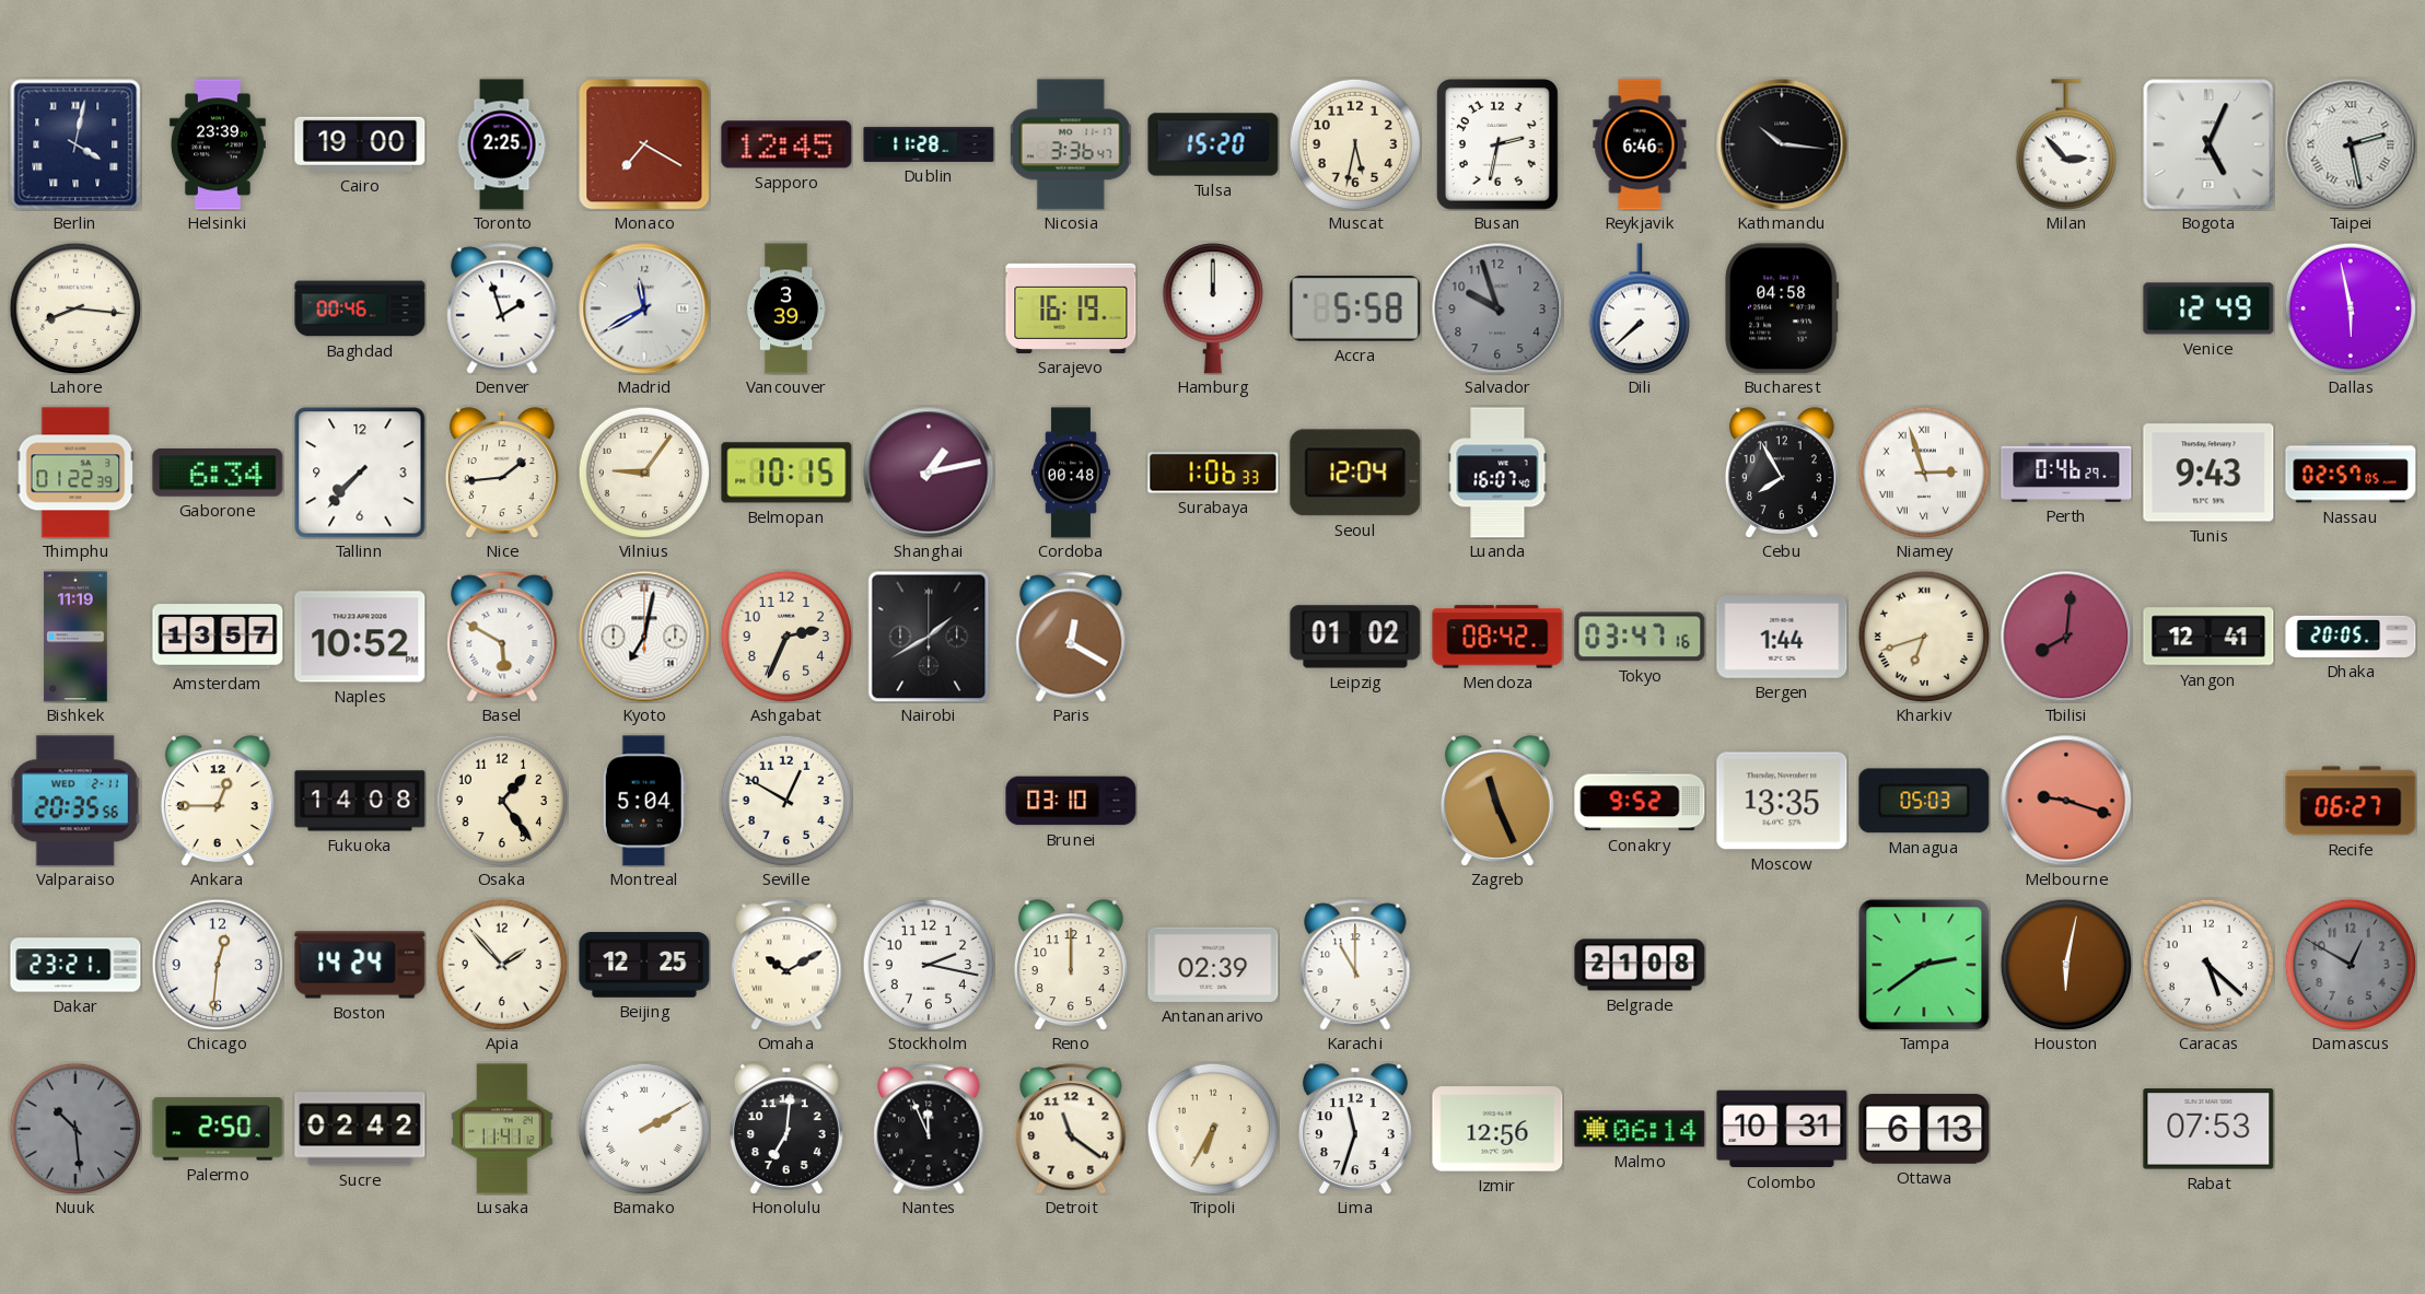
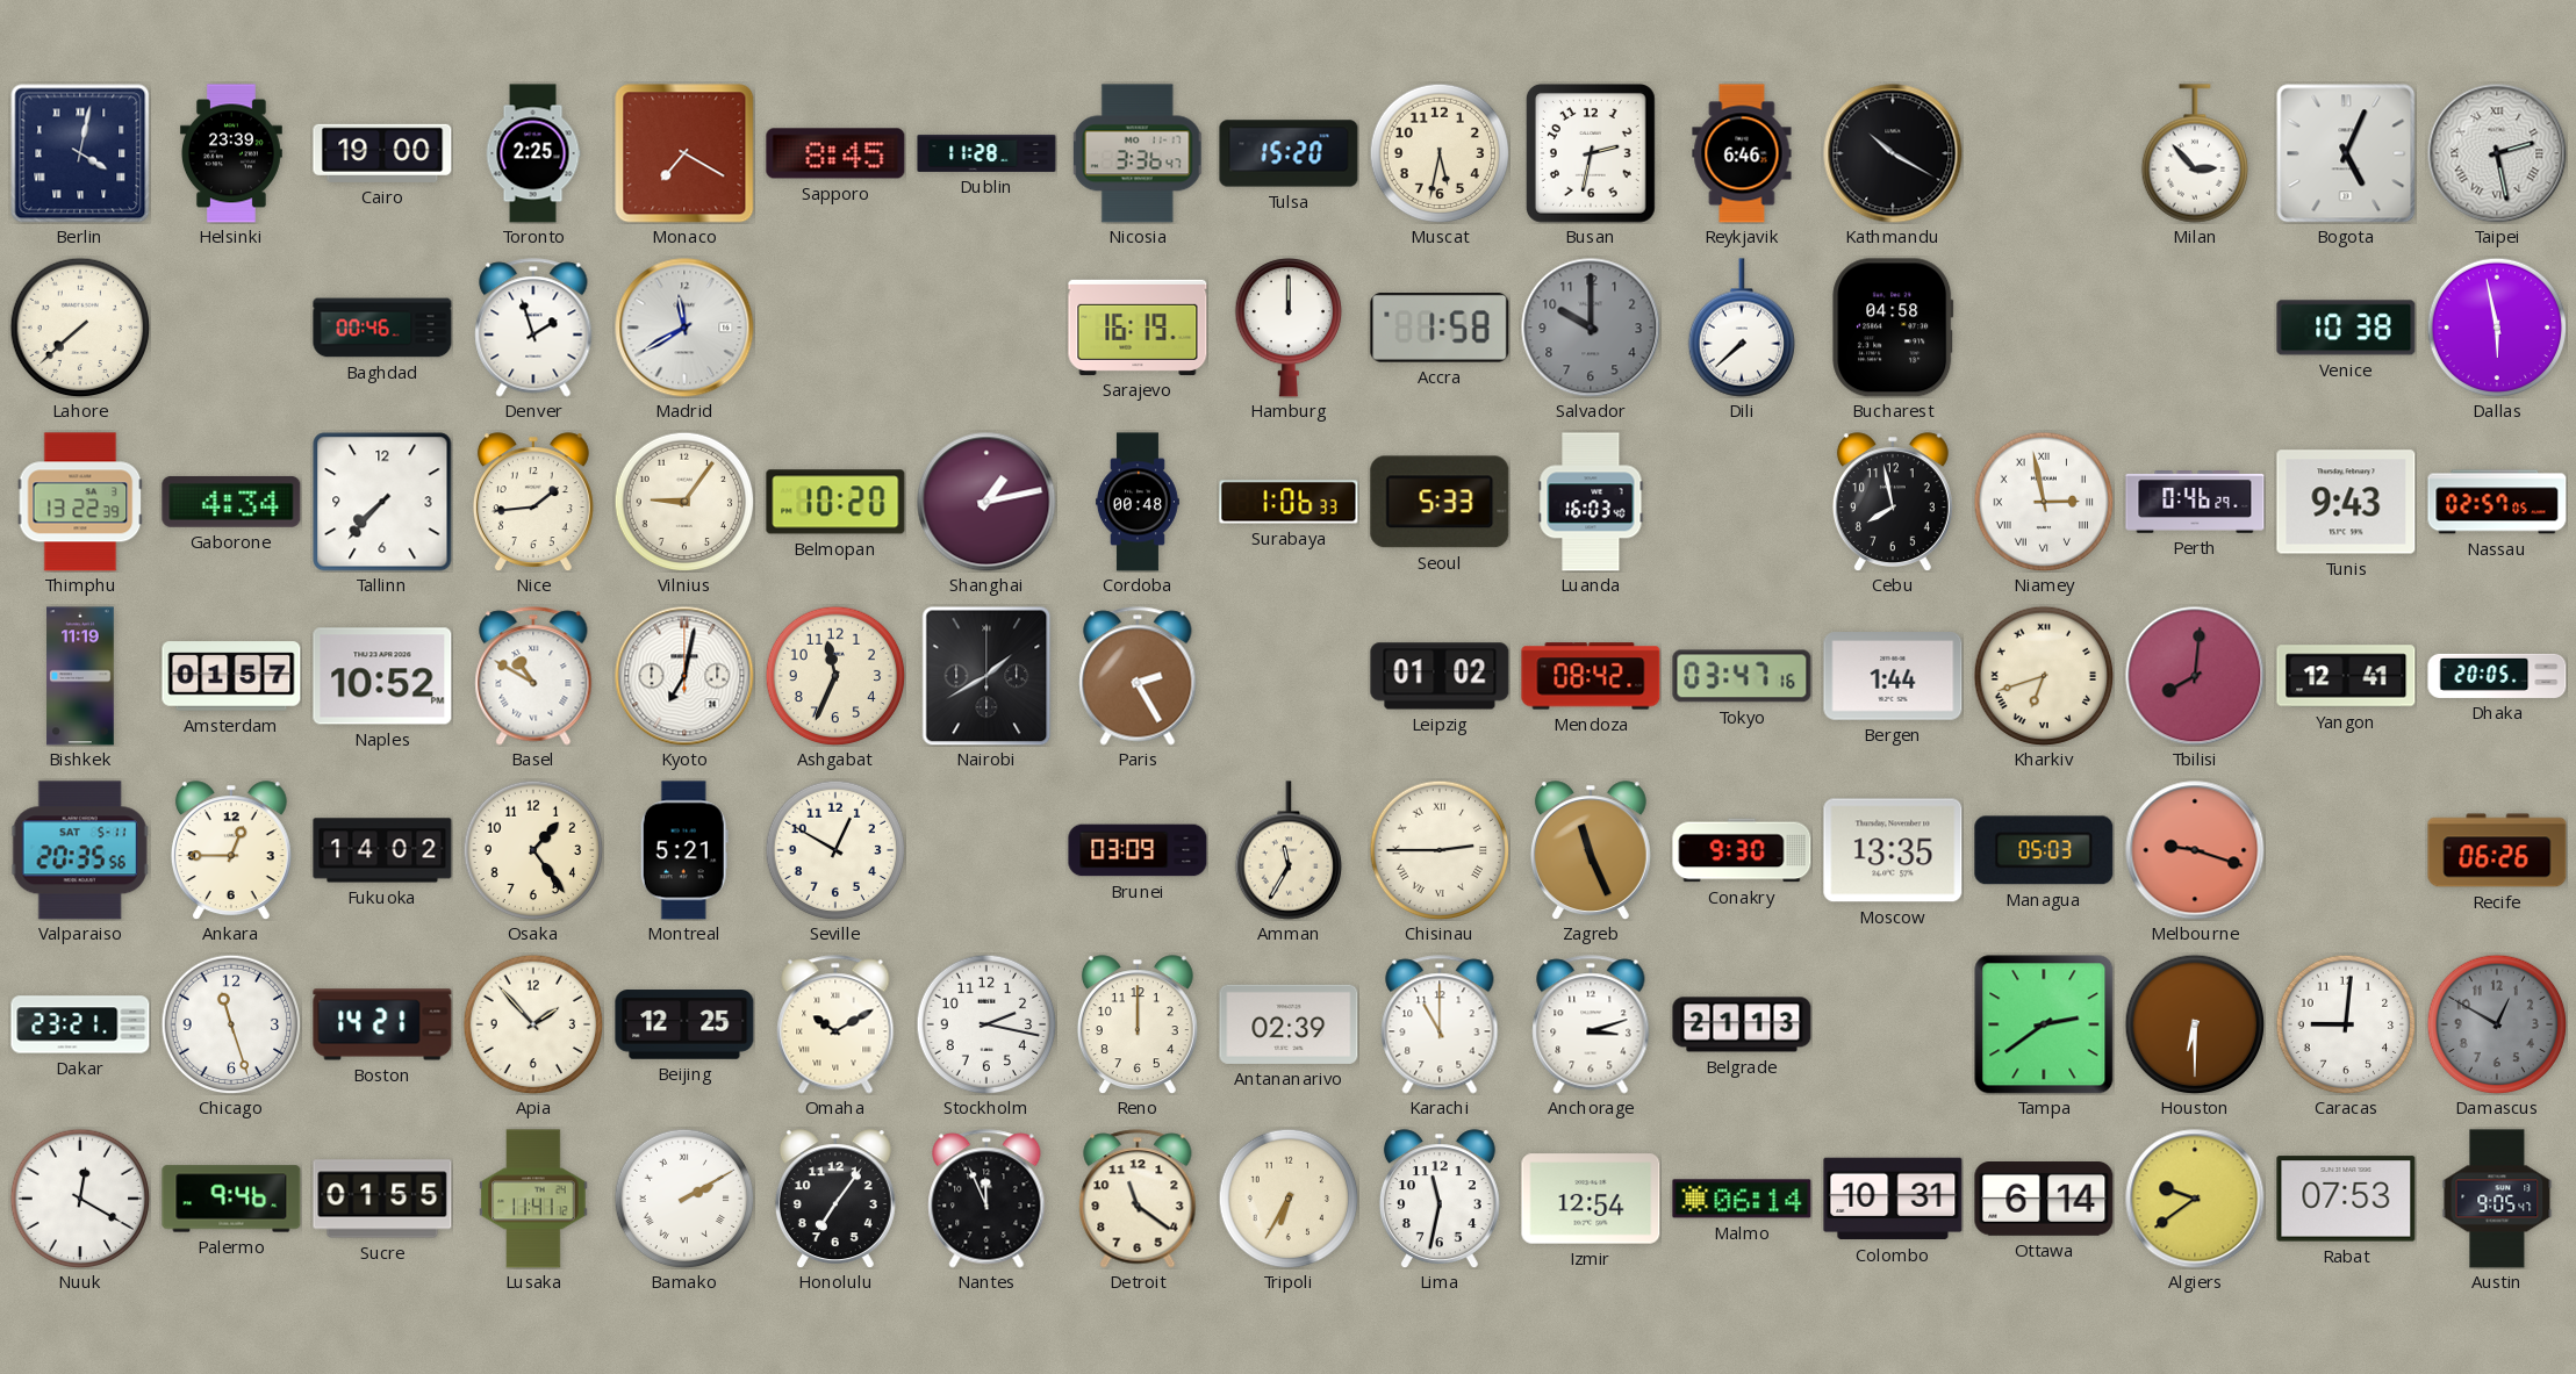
Sapporo: 12:45 -> 8:45
Kathmandu: 10:16 -> 10:20
Lahore: 8:16 -> 7:38
Vancouver: 3:39 -> none
Accra: 5:58 -> 1:58
Salvador: 9:57 -> 10:00
Venice: 12:49 -> 10:38
Thimphu: 01:22 -> 13:22
Gaborone: 6:34 -> 4:34
Belmopan: 10:15 -> 10:20
Seoul: 12:04 -> 5:33
Luanda: 16:07 -> 16:03
Cebu: 7:55 -> 7:58
Niamey: 2:57 -> 2:58
Amsterdam: 13:57 -> 01:57
Basel: 5:50 -> 10:50
Ashgabat: 2:34 -> 11:34
Paris: 12:20 -> 2:25
Valparaiso date: WED 2-11 -> SAT 5-11
Fukuoka: 14:08 -> 14:02
Montreal: 5:04 -> 5:21
Brunei: 03:10 -> 03:09
Amman: none -> 11:35
Chisinau: none -> 2:45
Conakry: 9:52 -> 9:30
Recife: 06:27 -> 06:26
Chicago: 12:31 -> 11:27
Boston: 14:24 -> 14:21
Anchorage: none -> 3:12
Belgrade: 21:08 -> 21:13
Houston: 6:02 -> 6:30
Caracas: 5:22 -> 9:01
Nuuk: 10:29 -> 12:20
Nuuk dial: grey -> white
Palermo: 2:50 -> 9:46
Sucre: 02:42 -> 01:55
Honolulu: 7:01 -> 7:06
Lima: 11:33 -> 11:32
Izmir: 12:56 -> 12:54
Ottawa: 6:13 -> 6:14
Algiers: none -> 9:39
Austin: none -> 9:05
